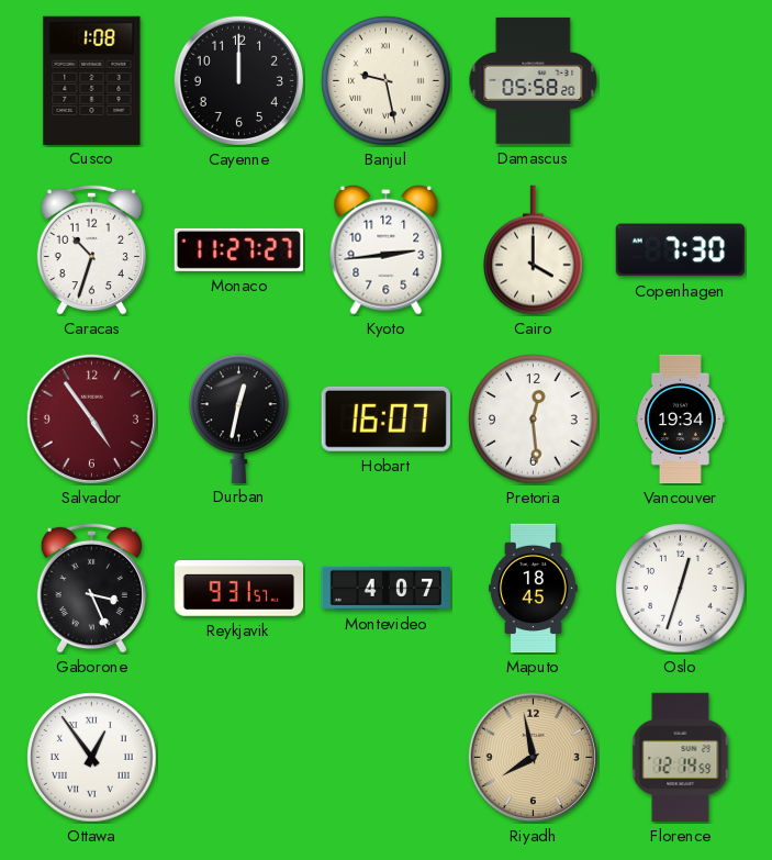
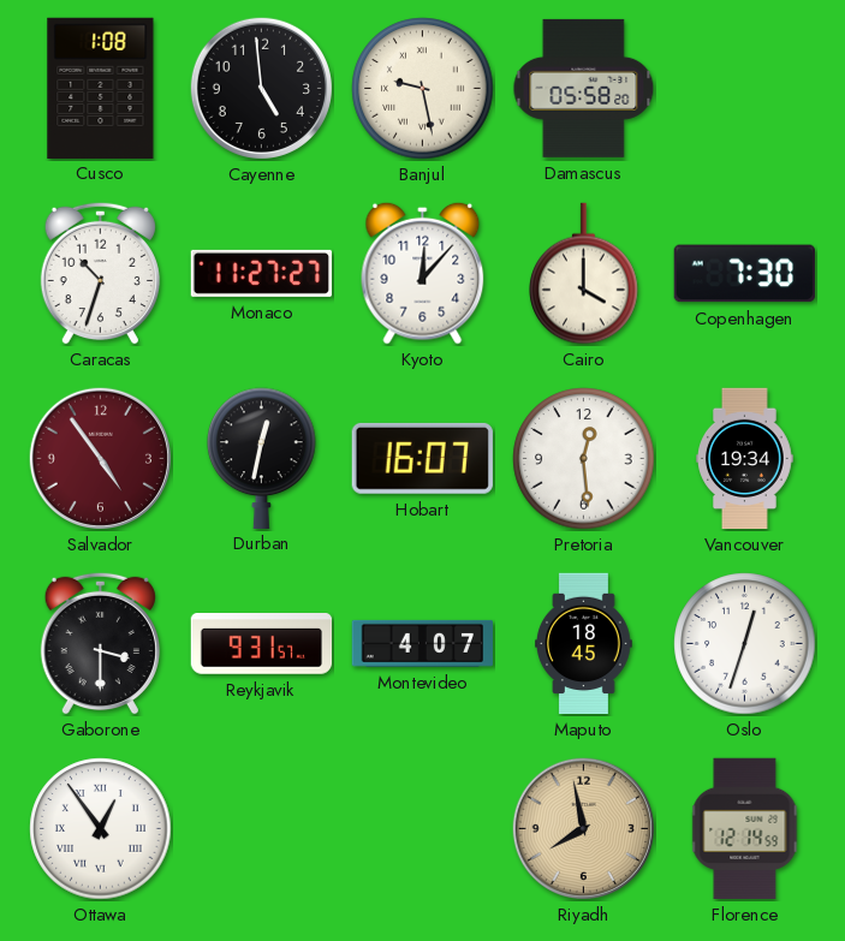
Cayenne: 12:00 -> 4:59
Kyoto: 2:44 -> 12:07
Gaborone: 3:26 -> 3:30
